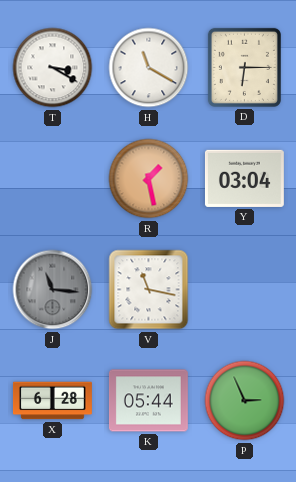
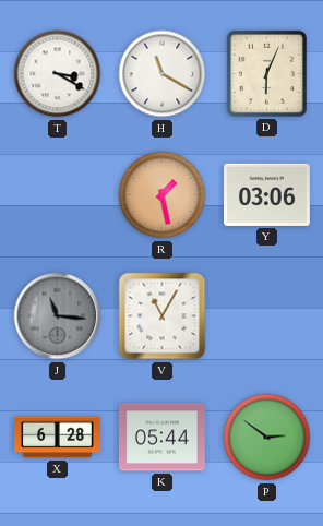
D: 6:15 -> 6:04
Y: 03:04 -> 03:06
V: 11:17 -> 11:05
P: 2:56 -> 2:51
